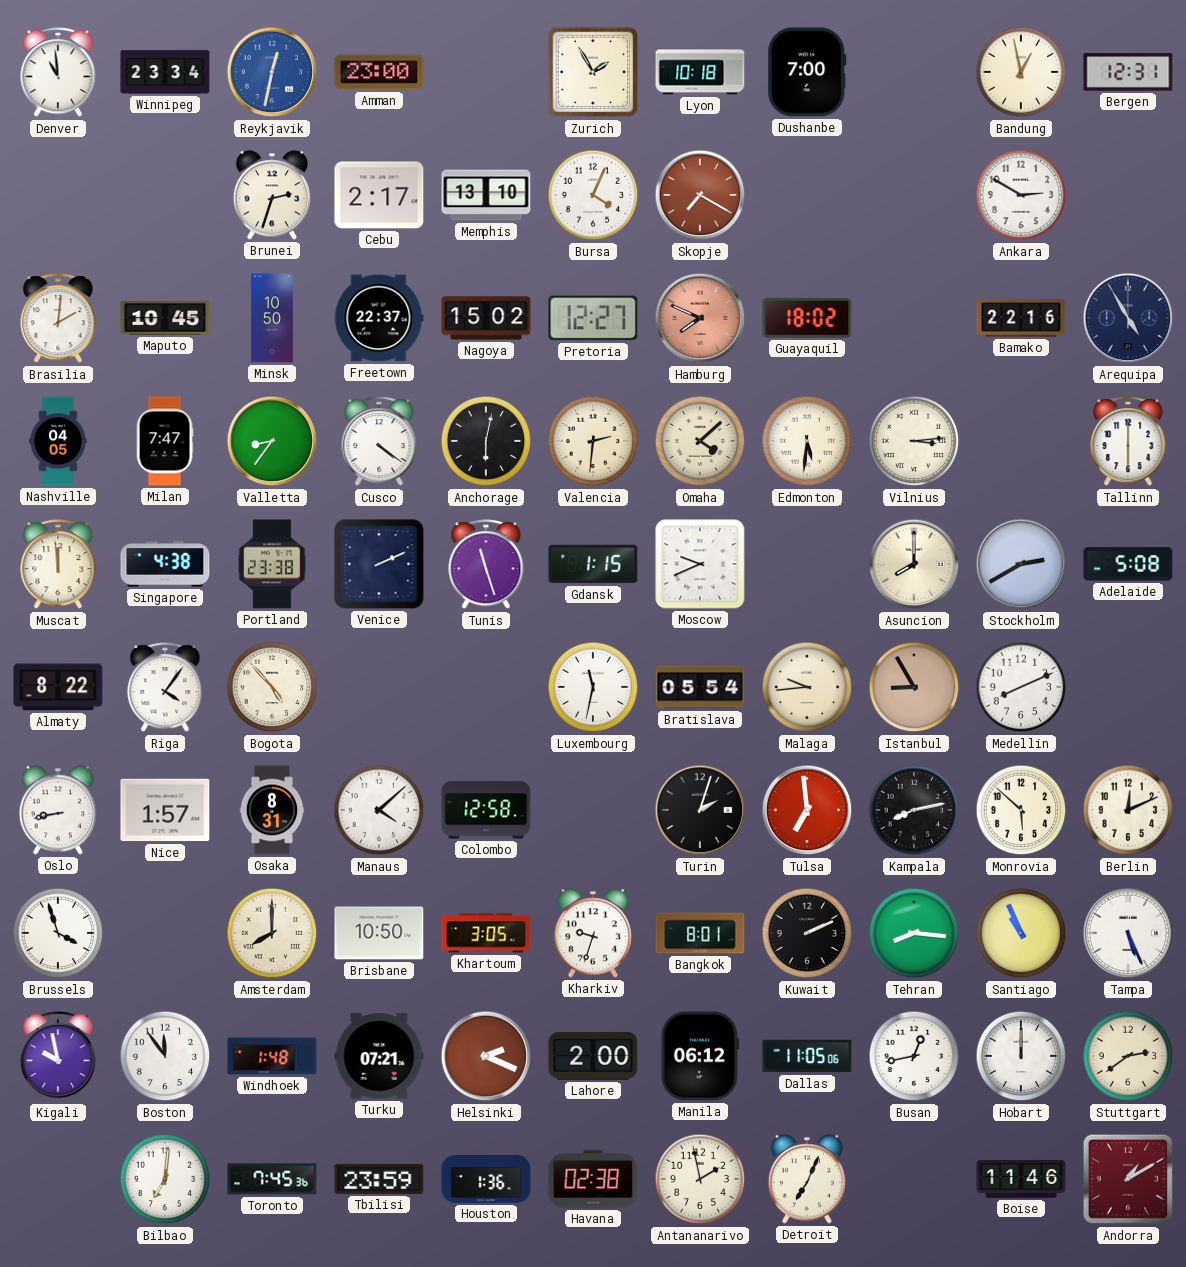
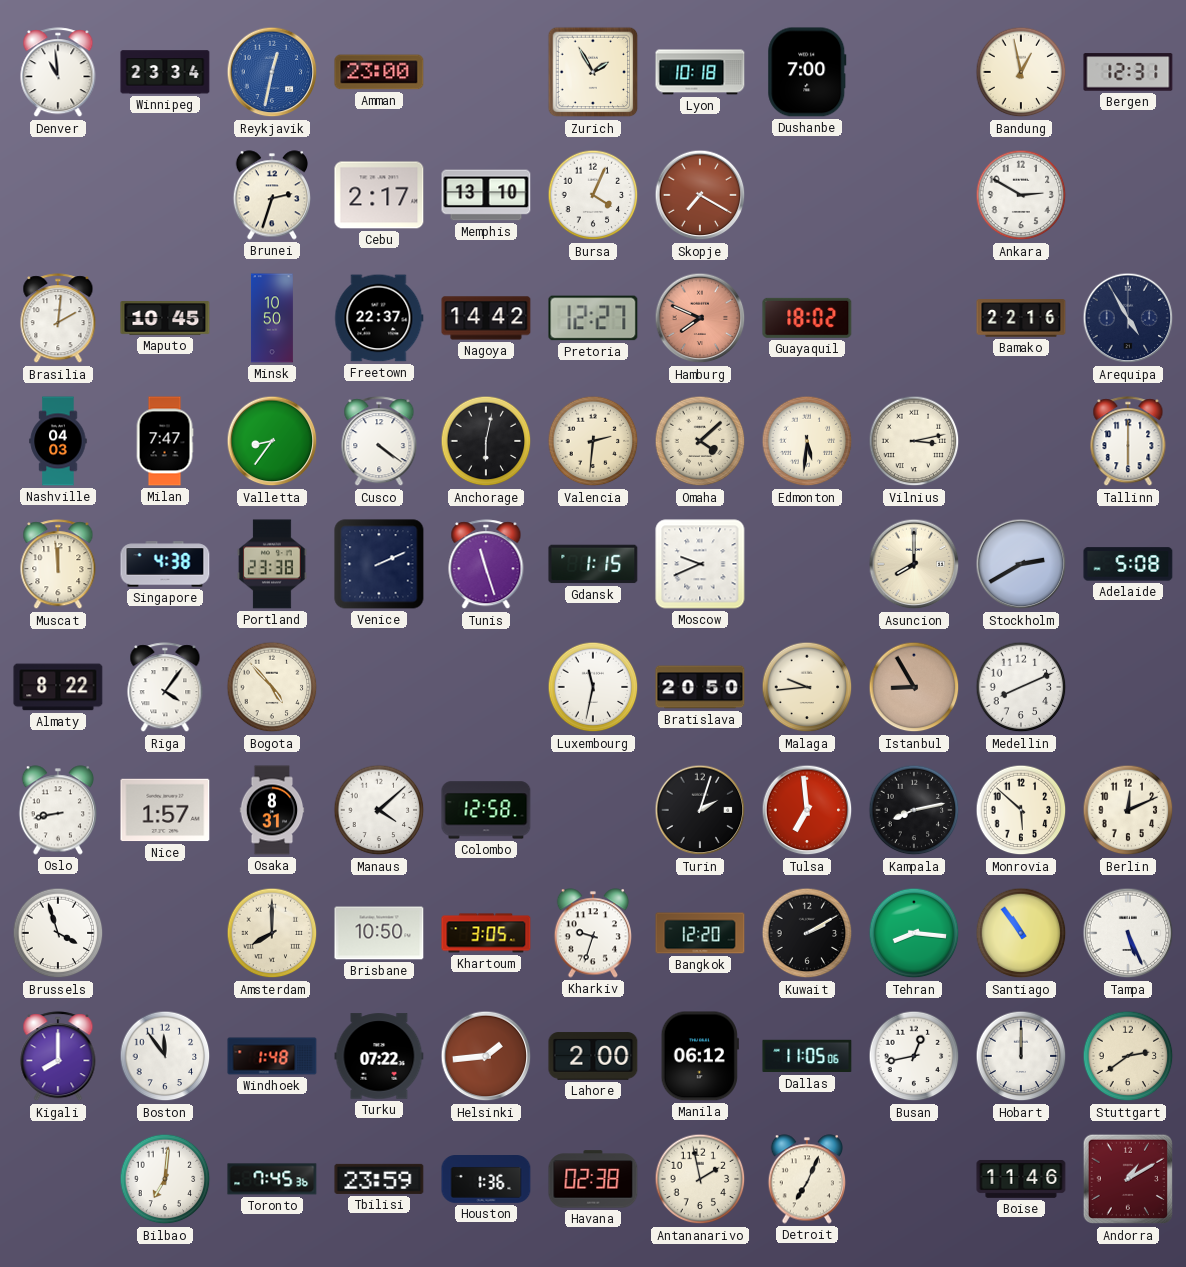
Nagoya: 15:02 -> 14:42
Nashville: 04:05 -> 04:03
Vilnius: 3:14 -> 3:13
Bratislava: 05:54 -> 20:50
Bangkok: 8:01 -> 12:20
Kuwait: 2:11 -> 2:10
Santiago: 10:56 -> 10:54
Kigali: 9:58 -> 8:00
Turku: 07:21 -> 07:22
Helsinki: 2:19 -> 1:44
